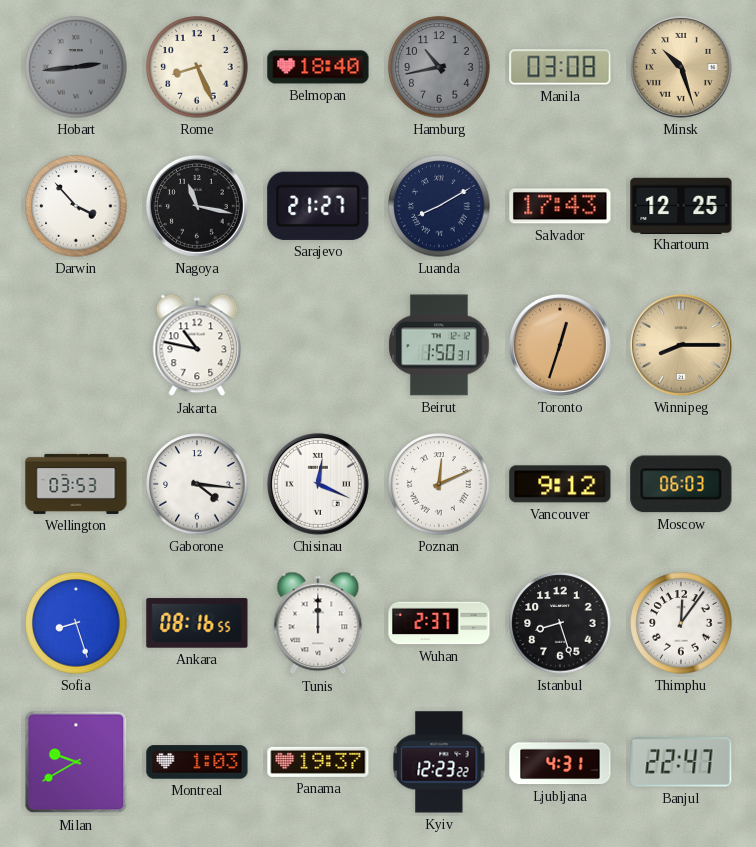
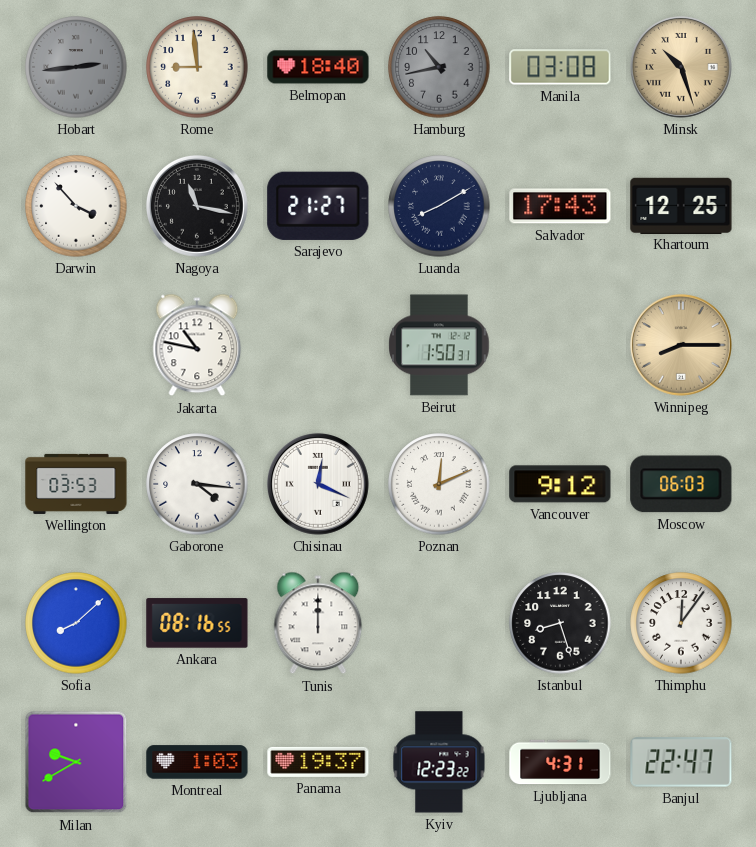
Rome: 8:26 -> 8:59
Toronto: 12:33 -> none
Sofia: 8:27 -> 8:08
Wuhan: 2:37 -> none
